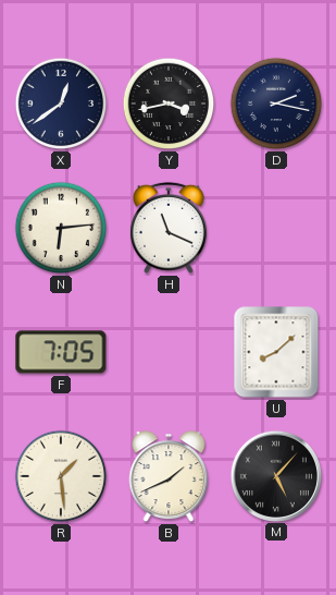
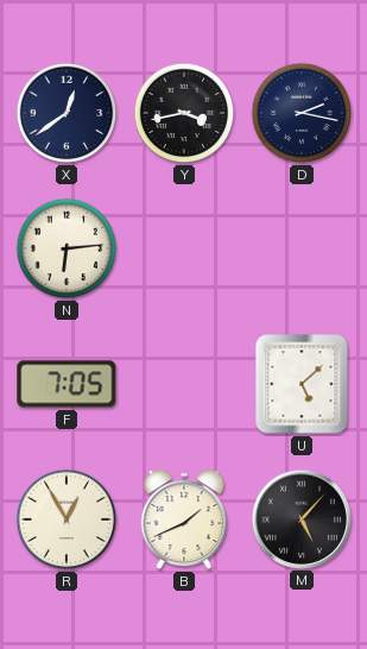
H: 11:19 -> none
U: 8:08 -> 5:08
R: 1:29 -> 12:55
